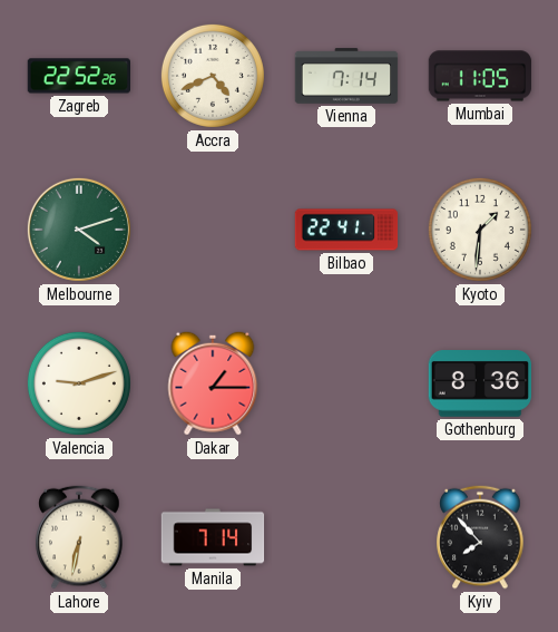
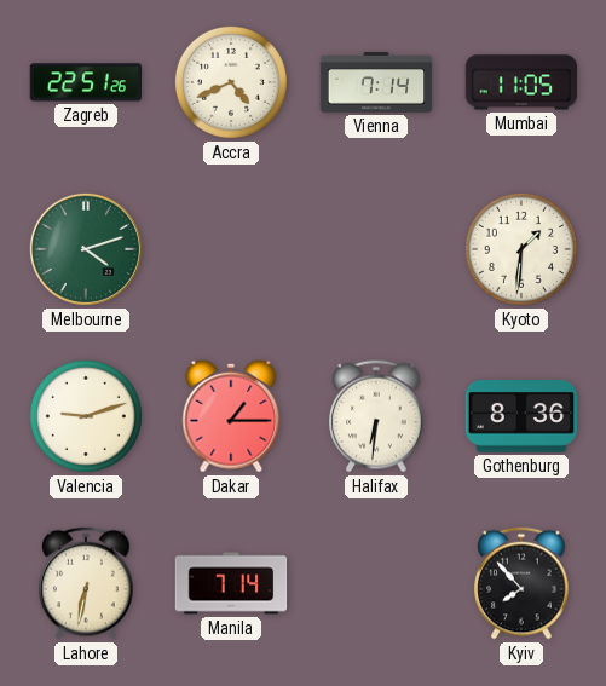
Zagreb: 22:52 -> 22:51
Bilbao: 22:41 -> none
Halifax: none -> 6:31
